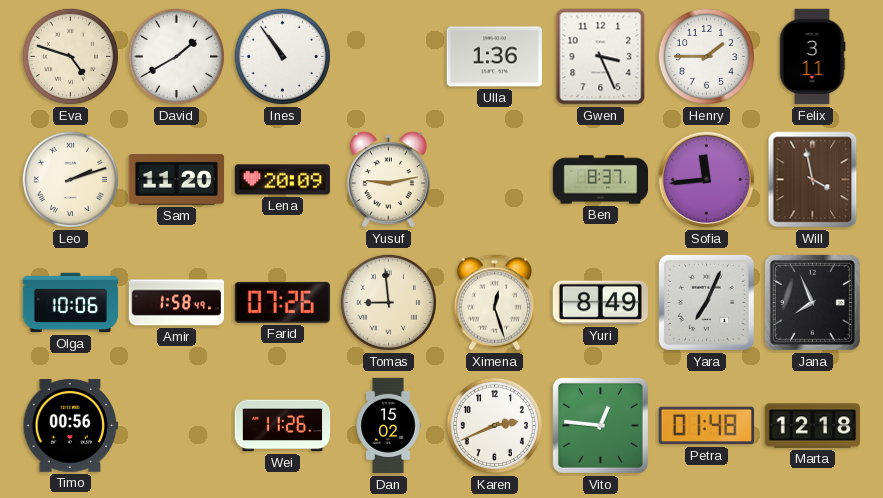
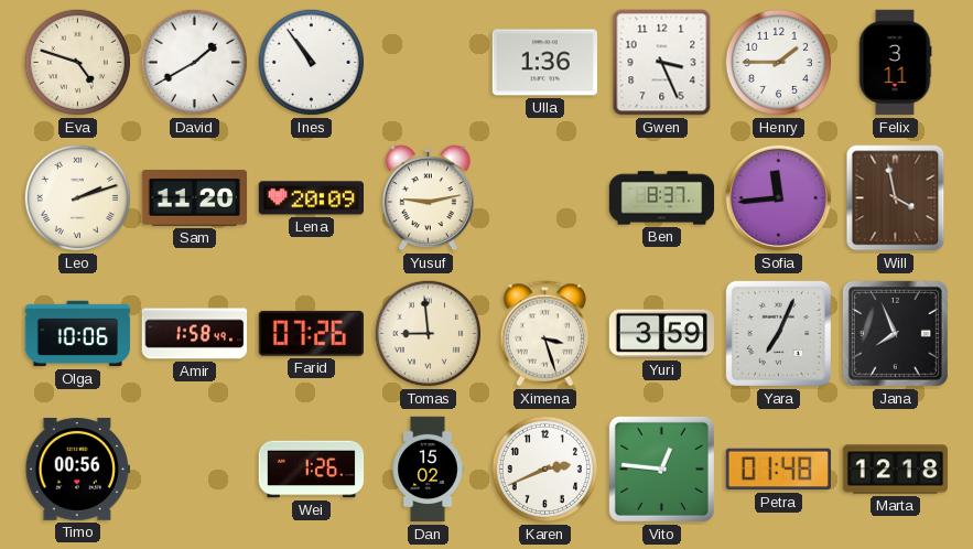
Ximena: 12:27 -> 3:27
Yuri: 8:49 -> 3:59
Wei: 11:26 -> 1:26
